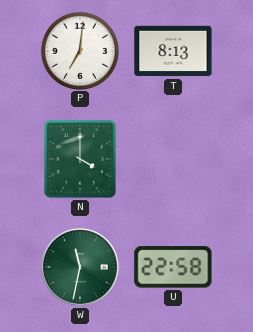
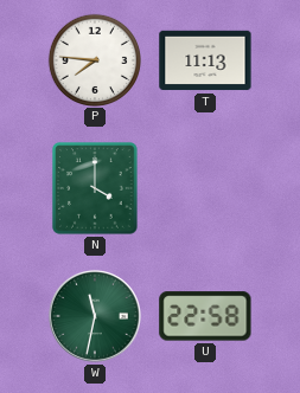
P: 7:01 -> 7:46
T: 8:13 -> 11:13
